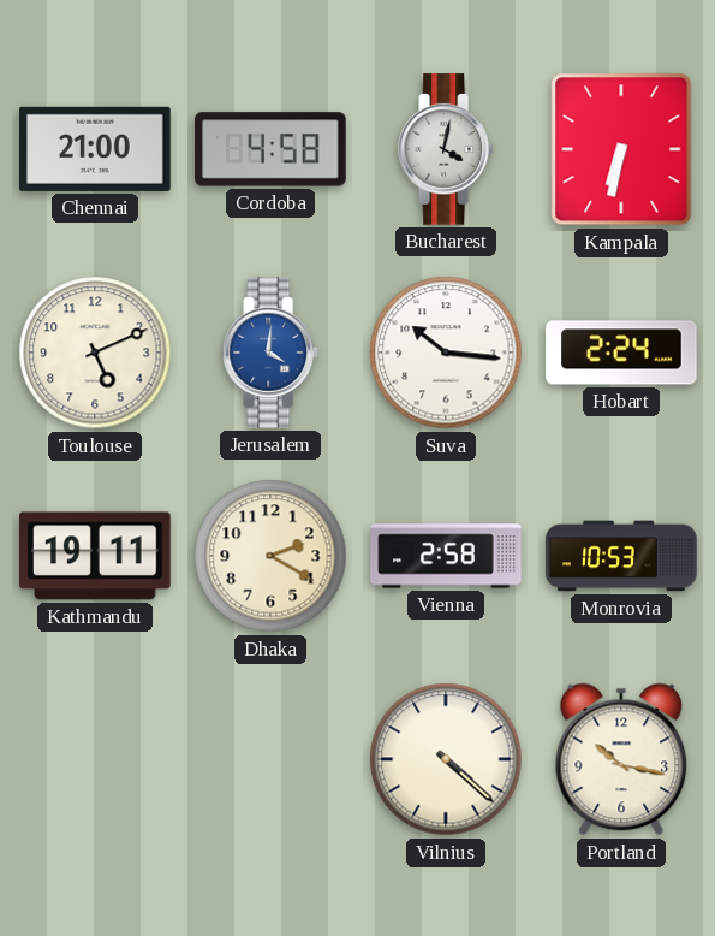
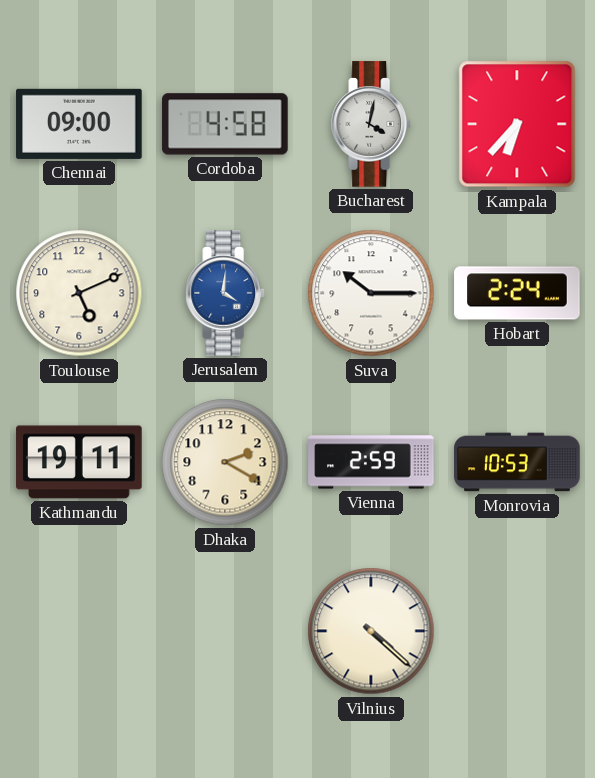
Chennai: 21:00 -> 09:00
Kampala: 6:32 -> 6:37
Suva: 10:16 -> 10:15
Vienna: 2:58 -> 2:59
Portland: 10:17 -> none
